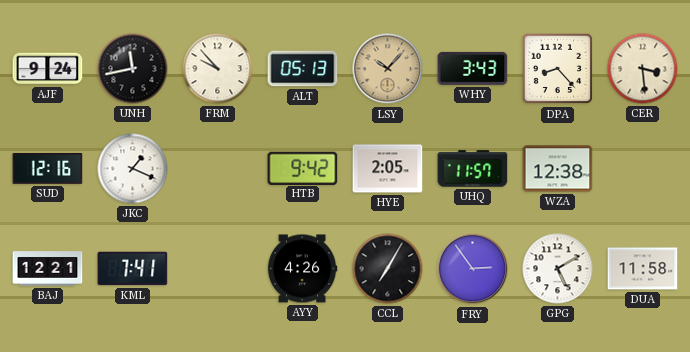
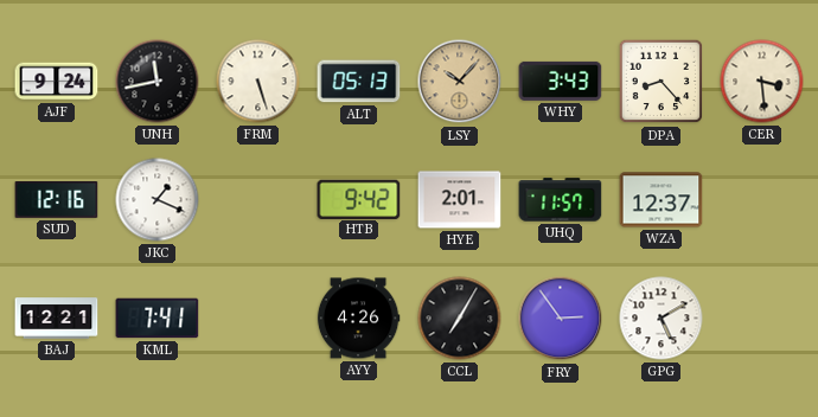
FRM: 9:53 -> 5:27
HYE: 2:05 -> 2:01
WZA: 12:38 -> 12:37
DUA: 11:58 -> none
